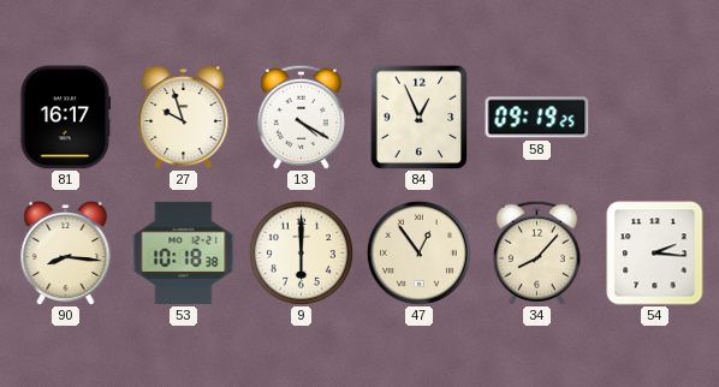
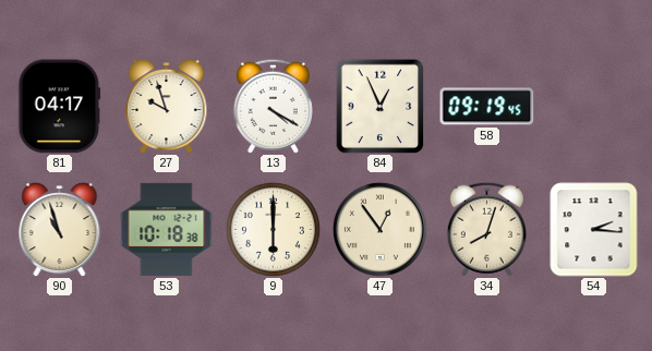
81: 16:17 -> 04:17
58: 09:19:25 -> 09:19:45
90: 8:16 -> 10:57
34: 8:07 -> 8:03
